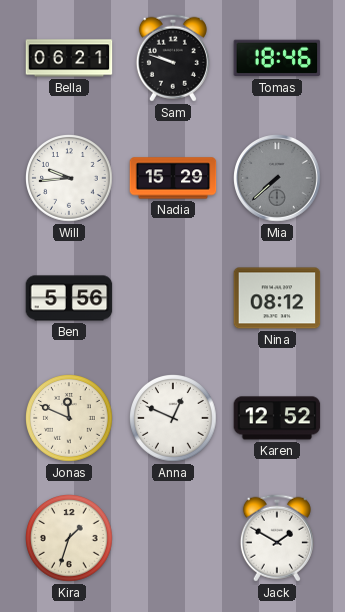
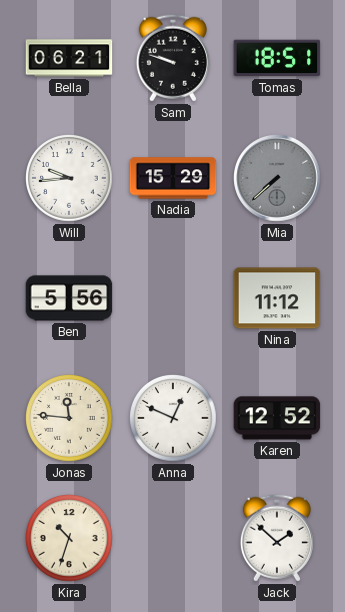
Tomas: 18:46 -> 18:51
Nina: 08:12 -> 11:12
Jonas: 11:49 -> 11:46
Kira: 1:33 -> 10:33
Jack: 1:50 -> 1:52
